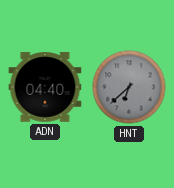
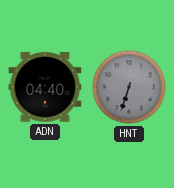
HNT: 6:38 -> 6:33
